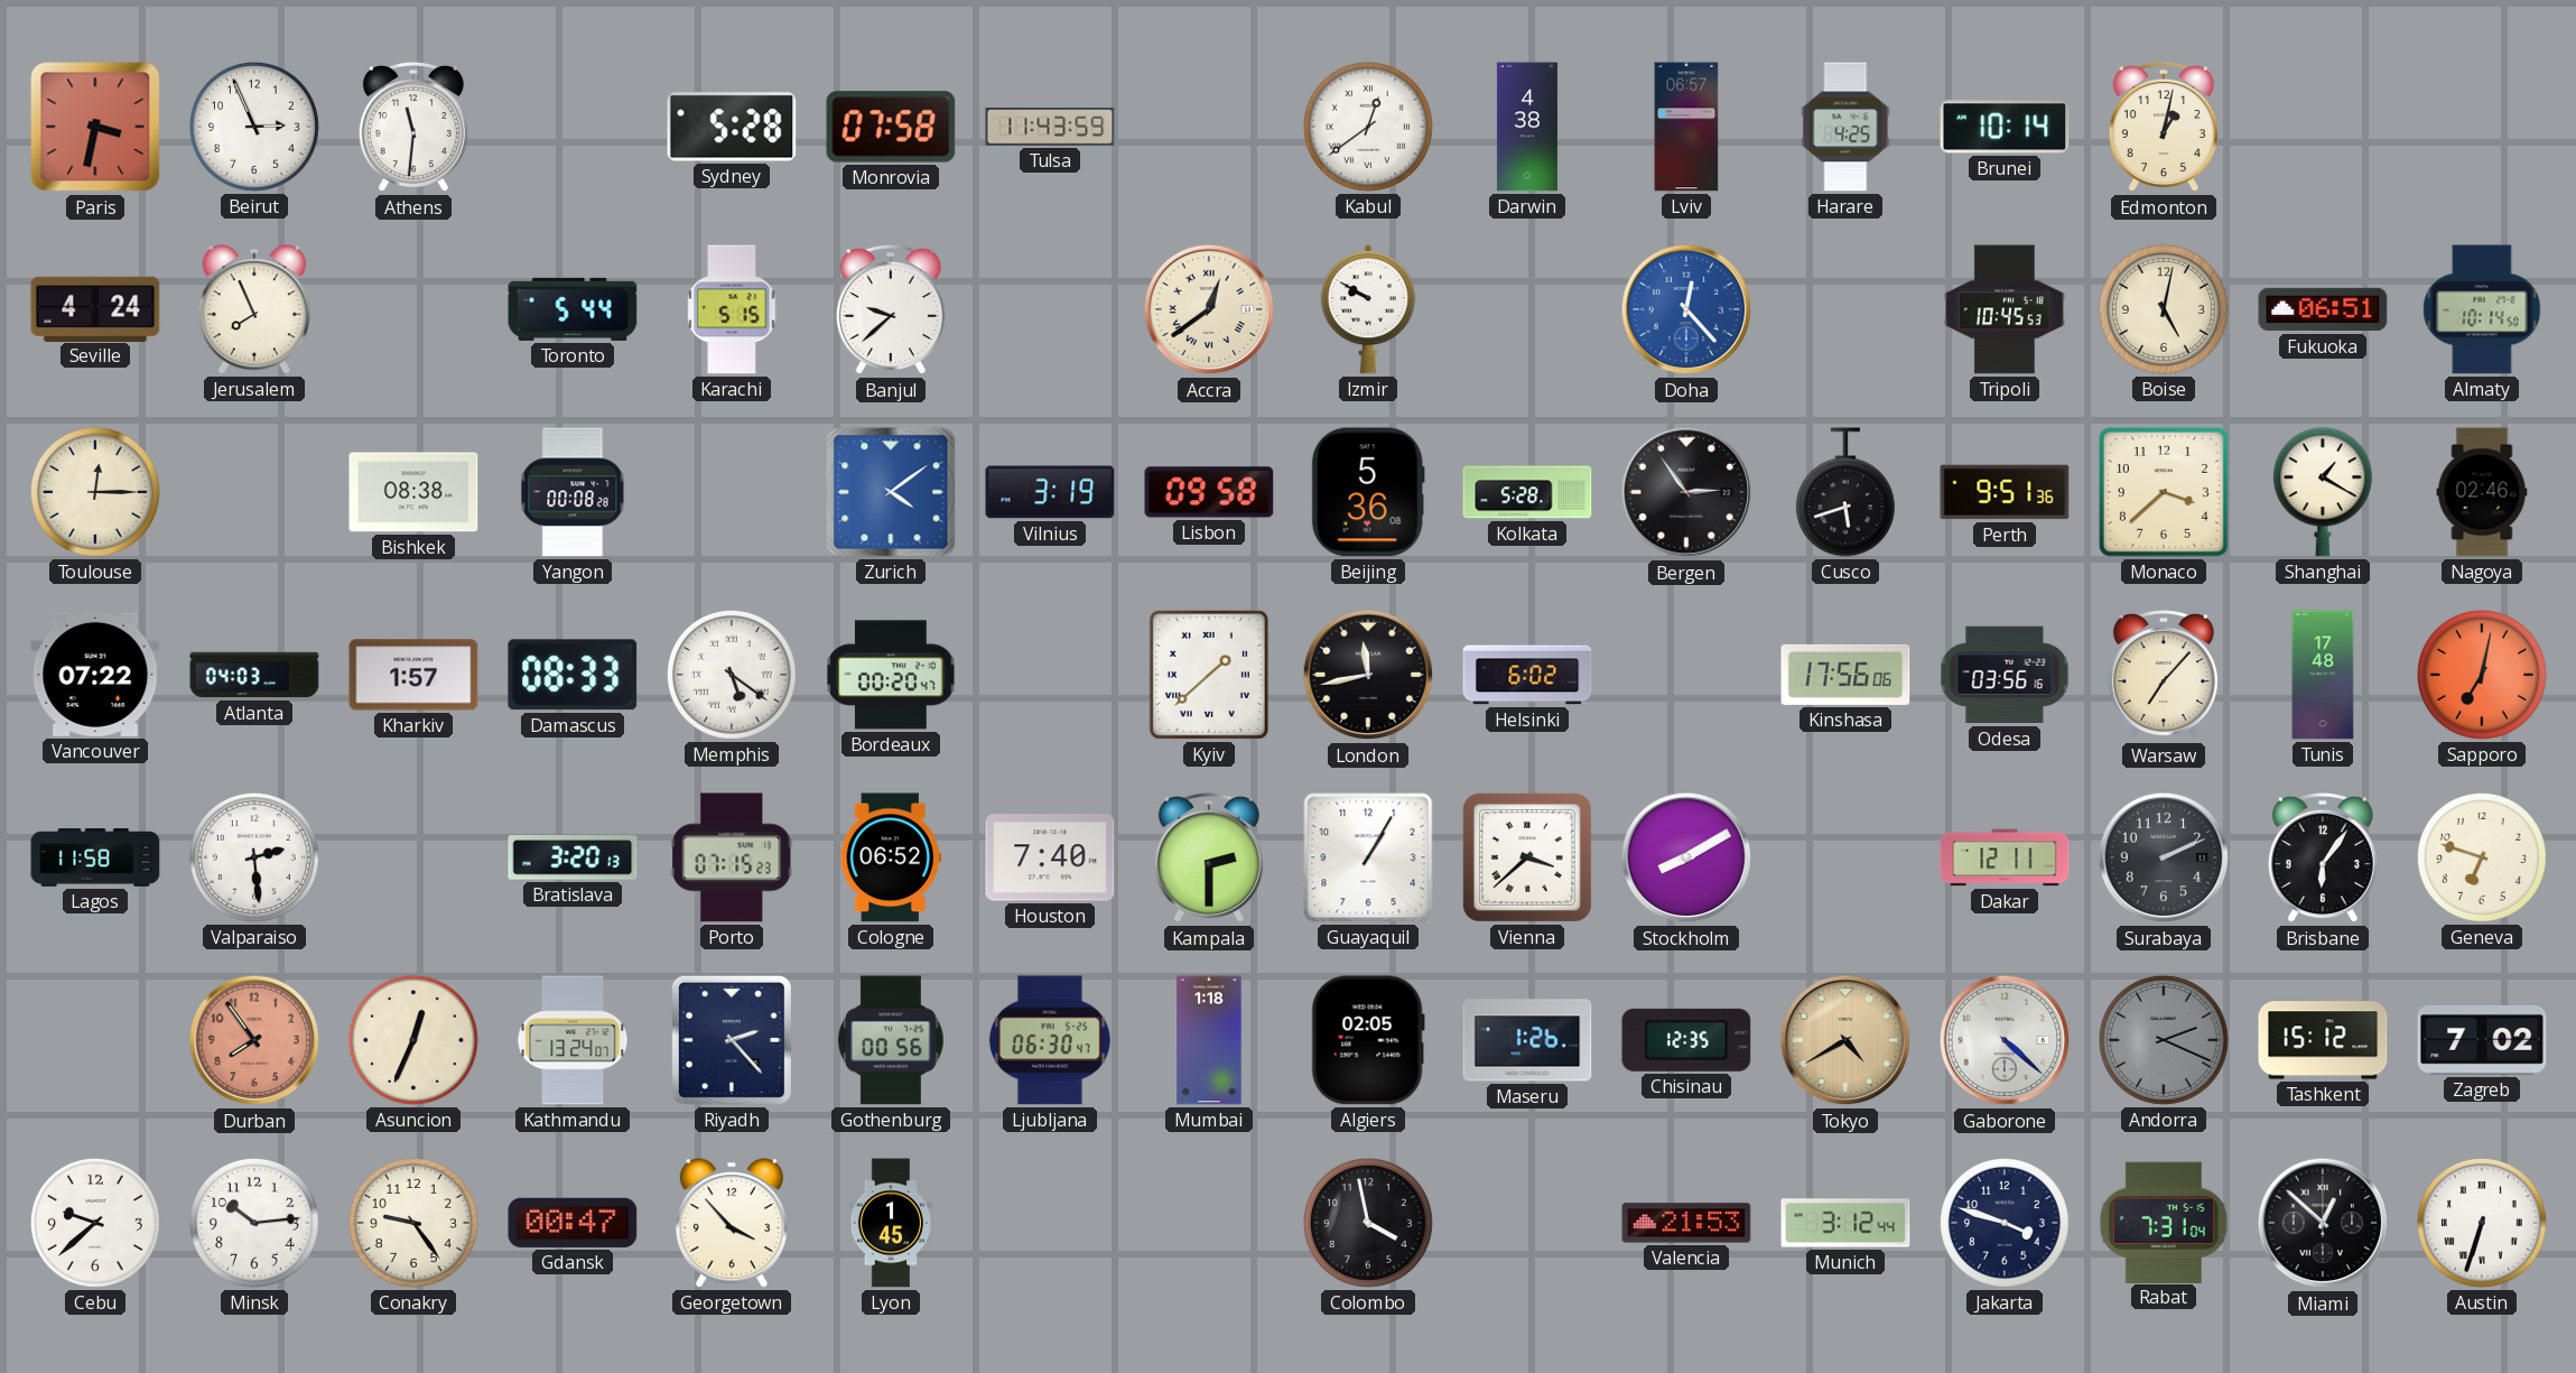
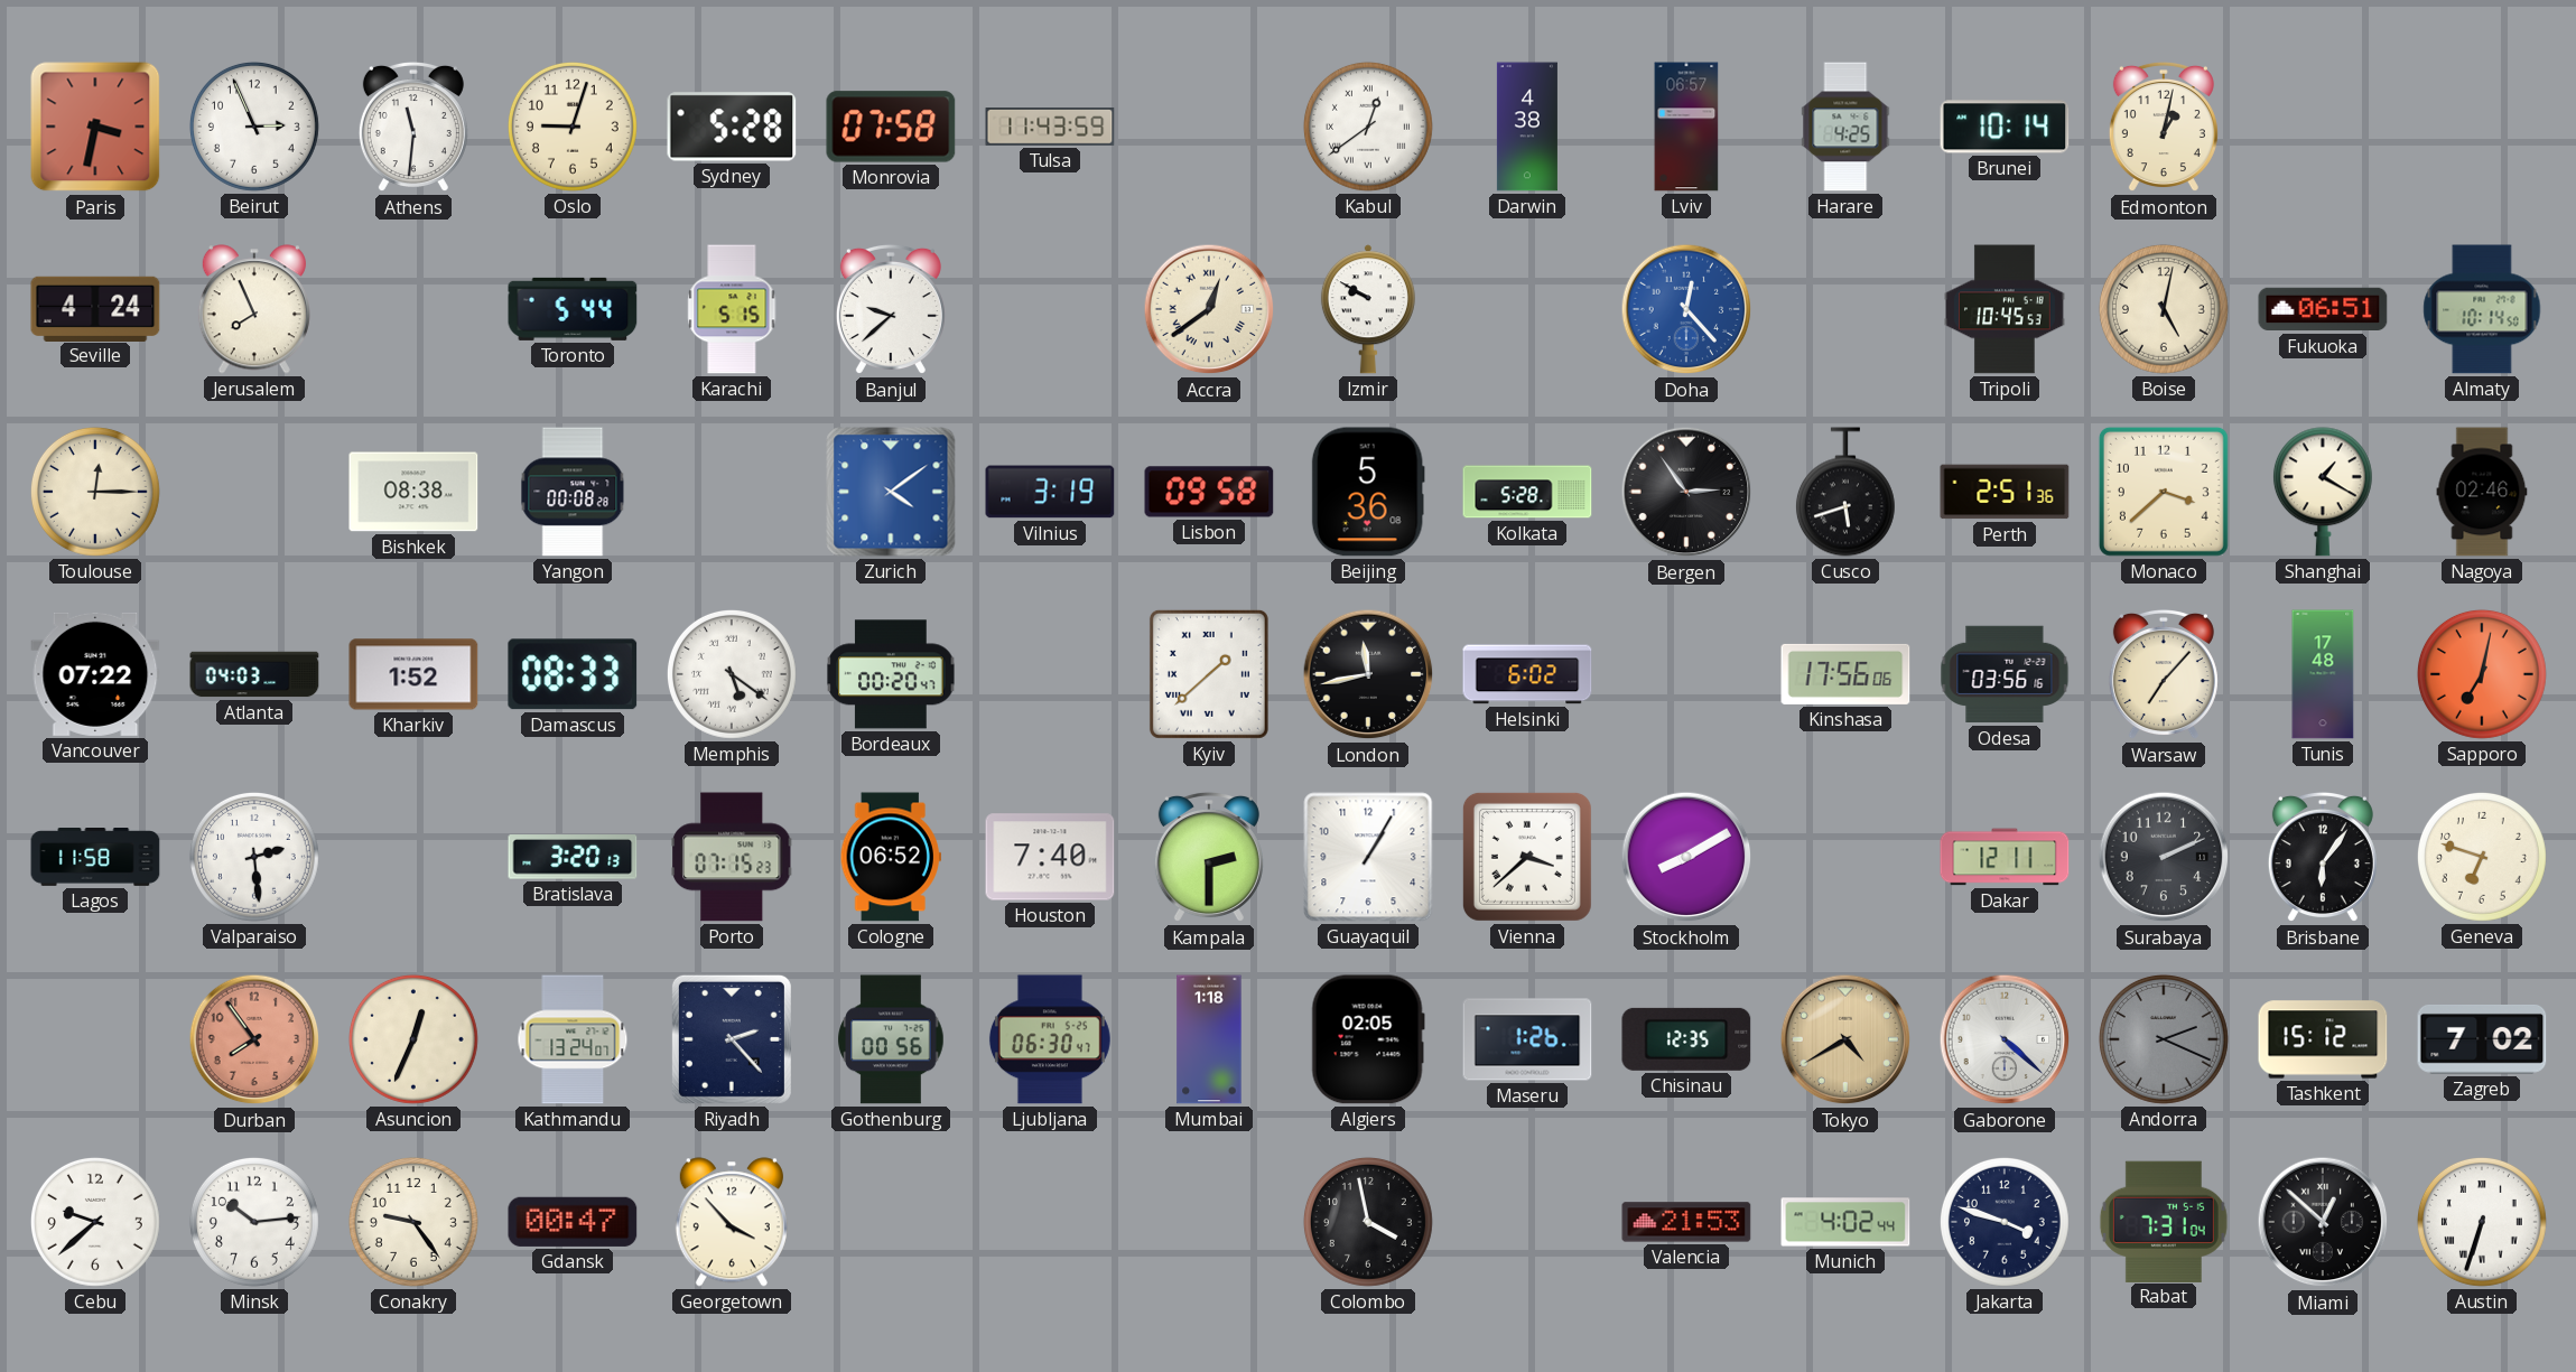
Oslo: none -> 9:03
Perth: 9:51 -> 2:51
Kharkiv: 1:57 -> 1:52
Lyon: 1:45 -> none
Munich: 3:12 -> 4:02
